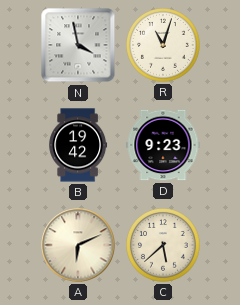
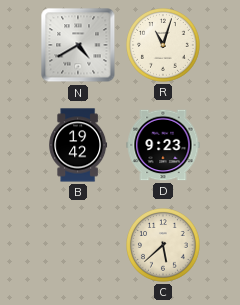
N: 3:58 -> 4:40
A: 6:11 -> none
